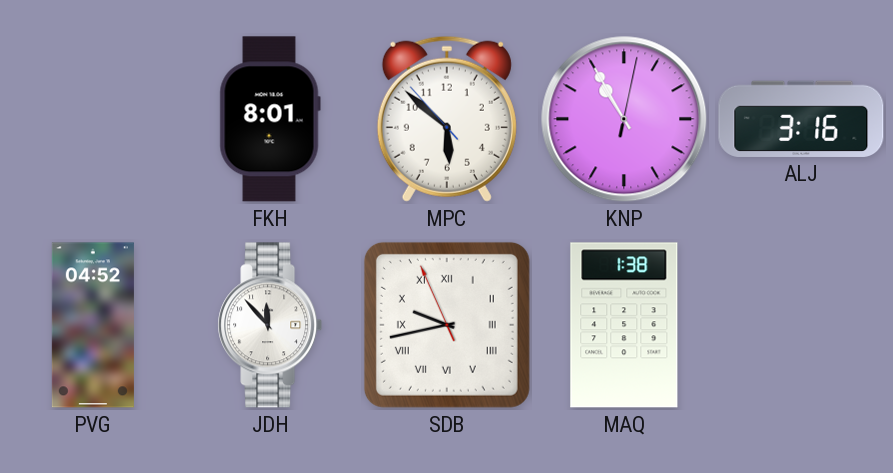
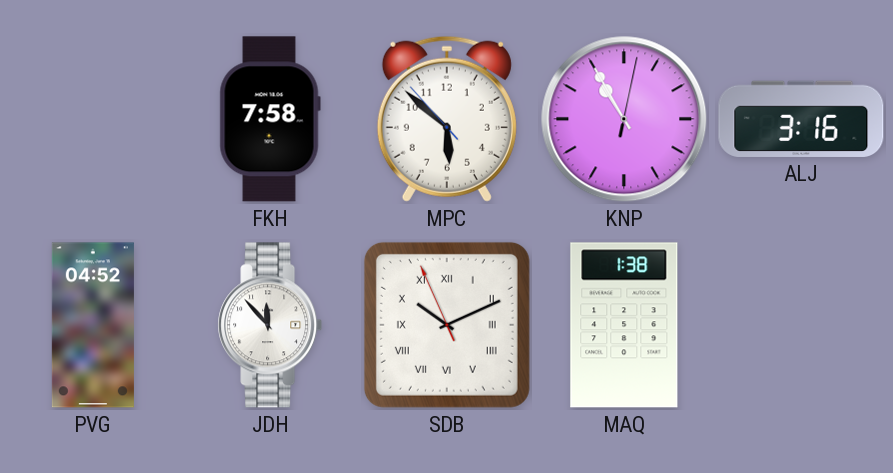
FKH: 8:01 -> 7:58
SDB: 9:42 -> 10:10
